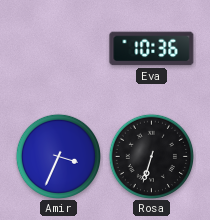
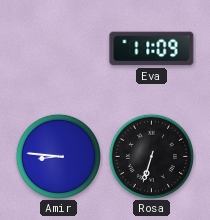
Eva: 10:36 -> 11:09
Amir: 3:34 -> 8:46
